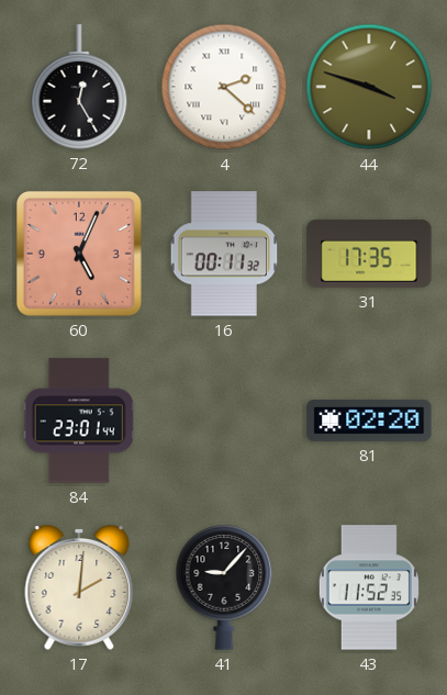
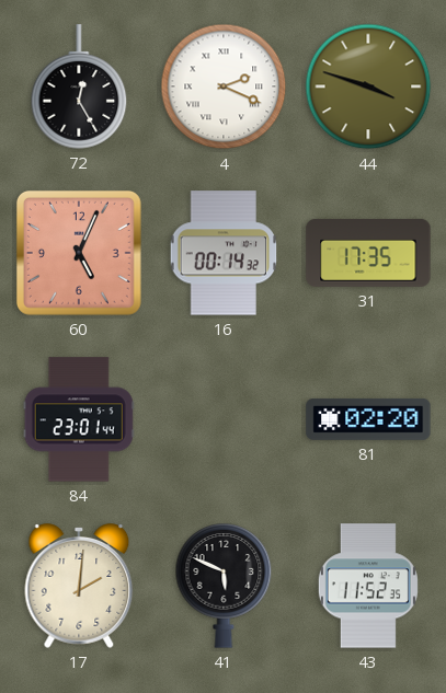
4: 2:22 -> 2:19
16: 00:11 -> 00:14
41: 9:07 -> 5:49
